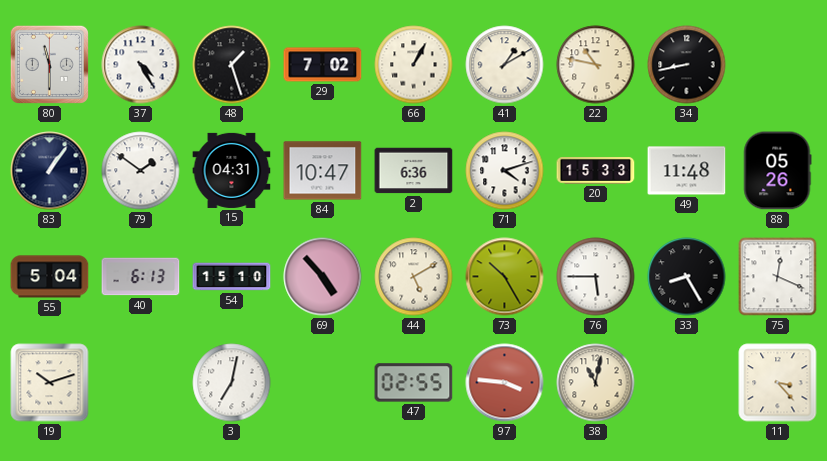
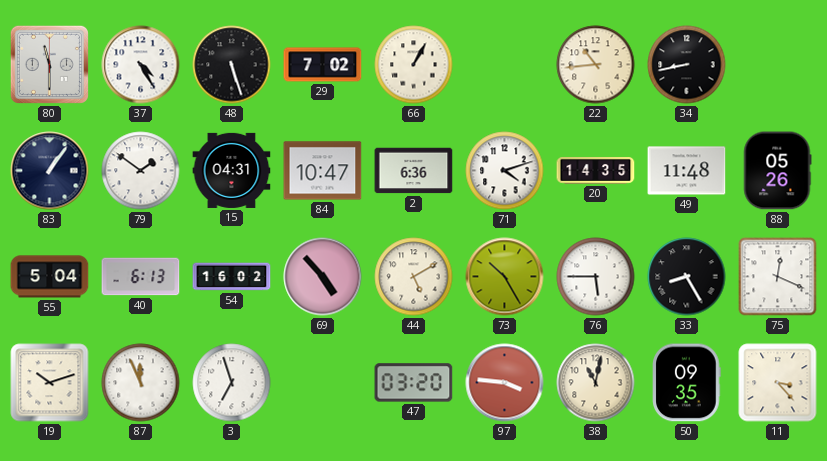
48: 1:27 -> 5:27
41: 1:10 -> none
22: 10:47 -> 10:44
20: 15:33 -> 14:35
54: 15:10 -> 16:02
87: none -> 11:56
3: 7:02 -> 6:57
47: 02:55 -> 03:20
50: none -> 09:35
